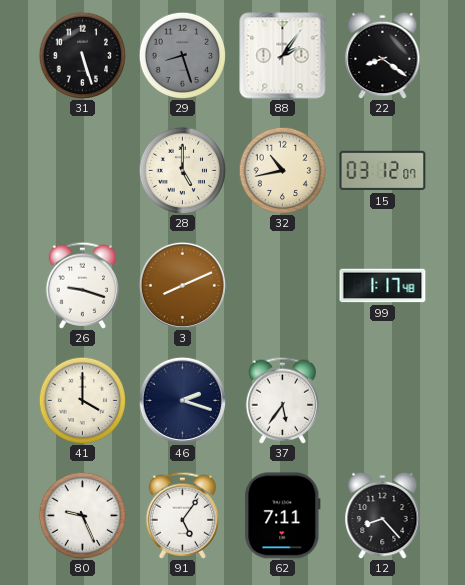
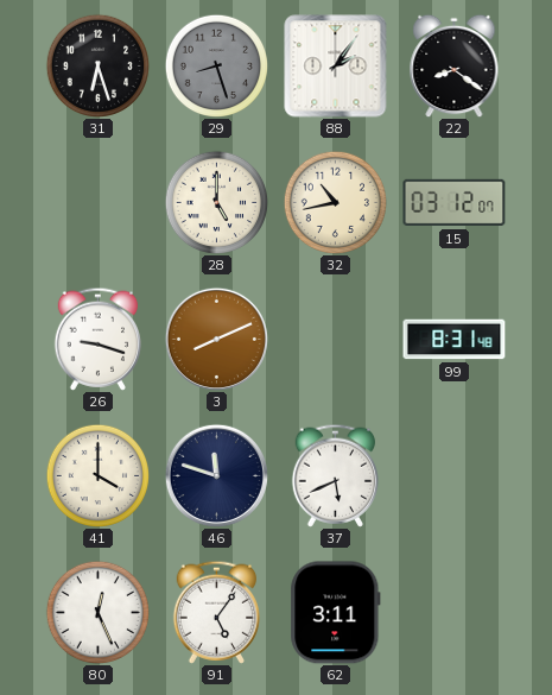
31: 5:27 -> 6:27
99: 1:17 -> 8:31
46: 2:18 -> 11:48
37: 5:36 -> 5:41
80: 9:26 -> 12:26
62: 7:11 -> 3:11
12: 8:23 -> none
